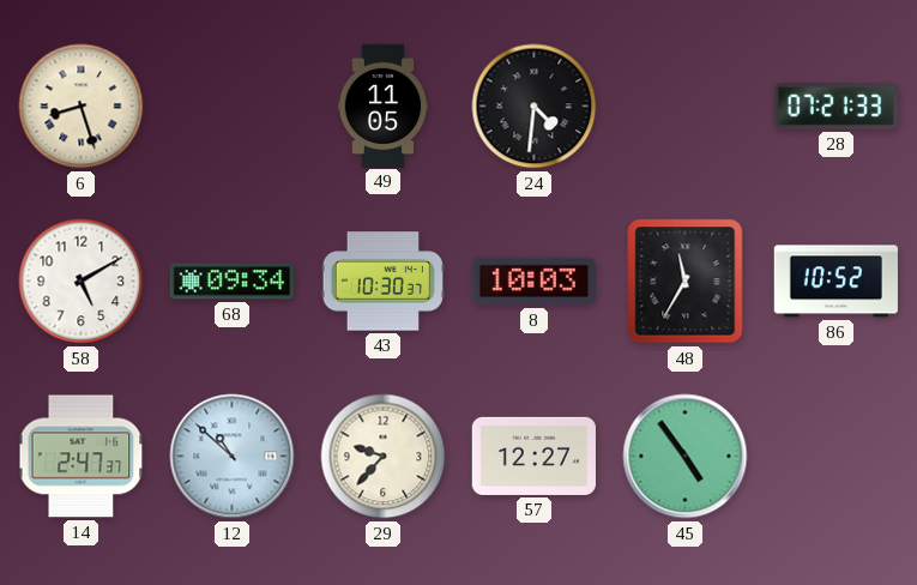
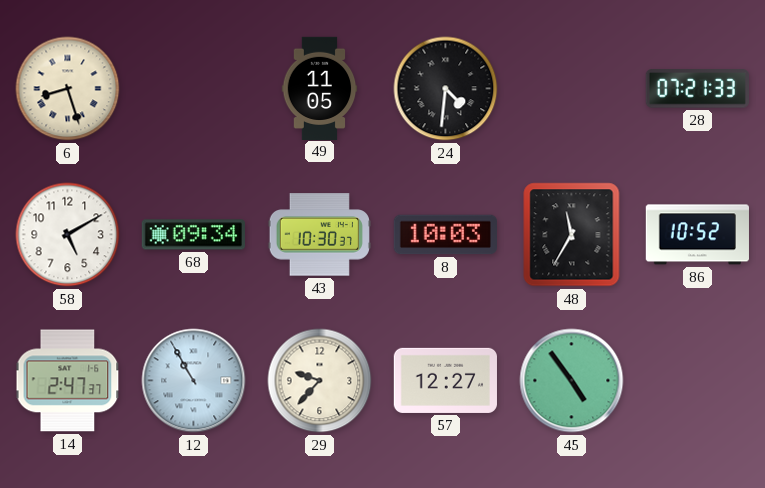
12: 10:52 -> 10:55
